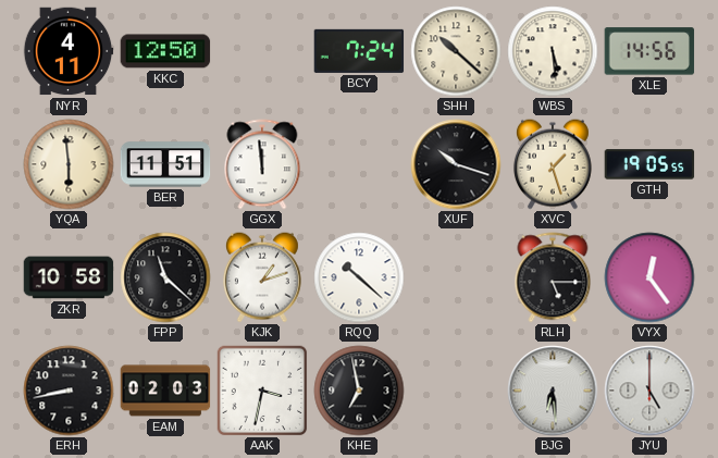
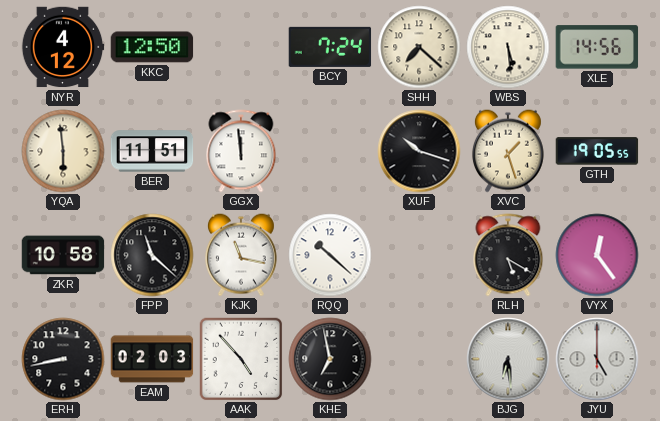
NYR: 4:11 -> 4:12
SHH: 10:22 -> 7:22
KJK: 1:12 -> 11:17
RLH: 5:15 -> 5:20
AAK: 3:32 -> 4:53
